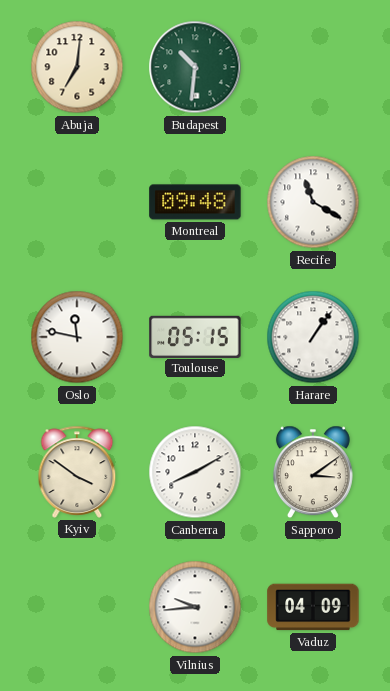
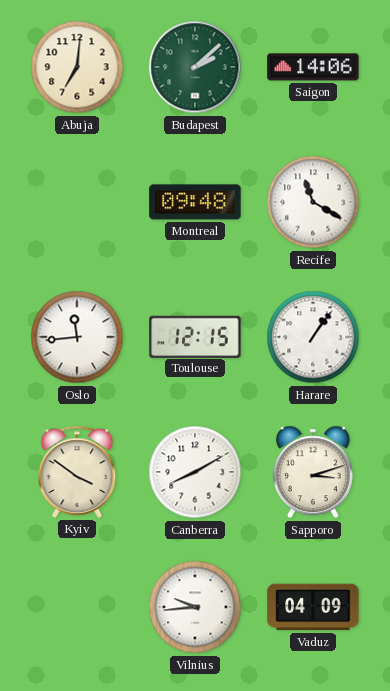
Budapest: 10:31 -> 2:08
Saigon: none -> 14:06
Oslo: 11:47 -> 11:44
Toulouse: 05:15 -> 12:15
Sapporo: 3:09 -> 3:12
